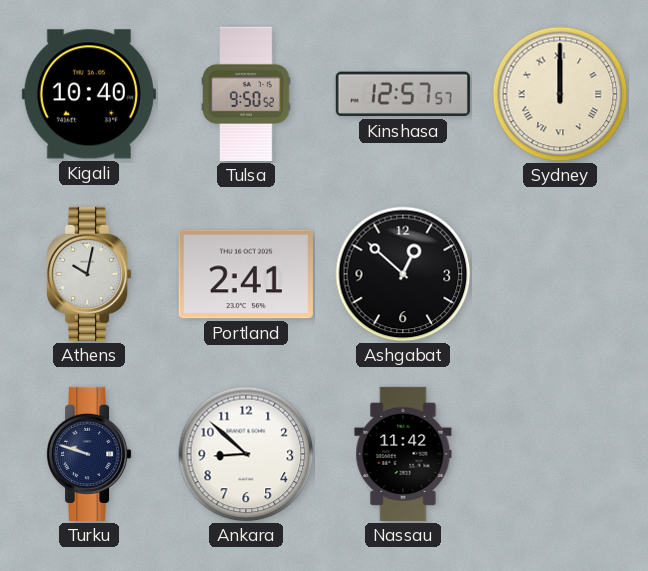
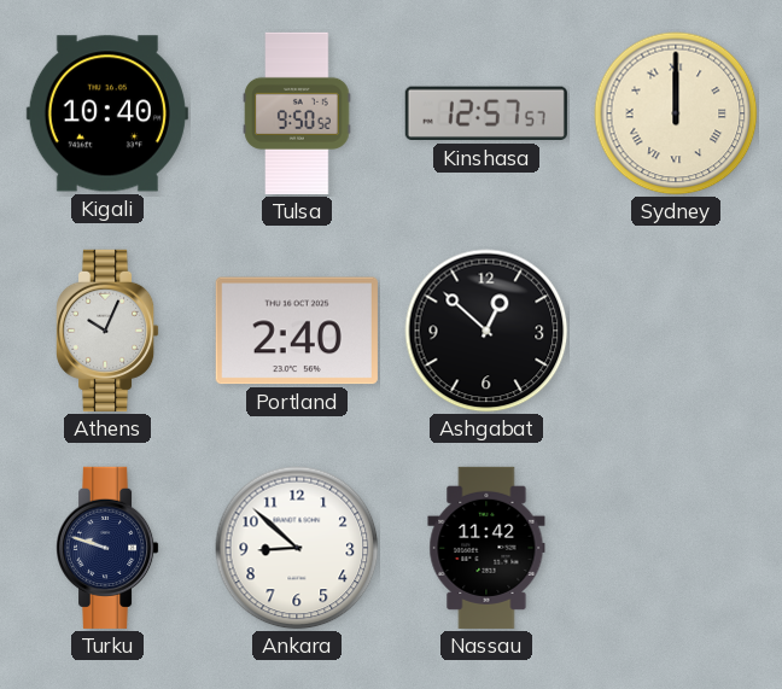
Athens: 10:02 -> 10:04
Portland: 2:41 -> 2:40
